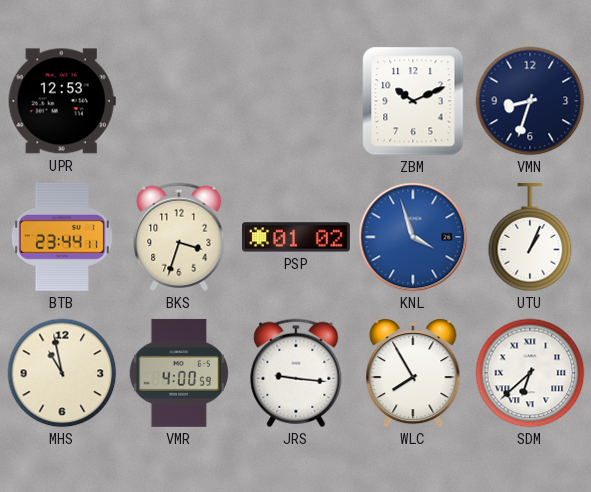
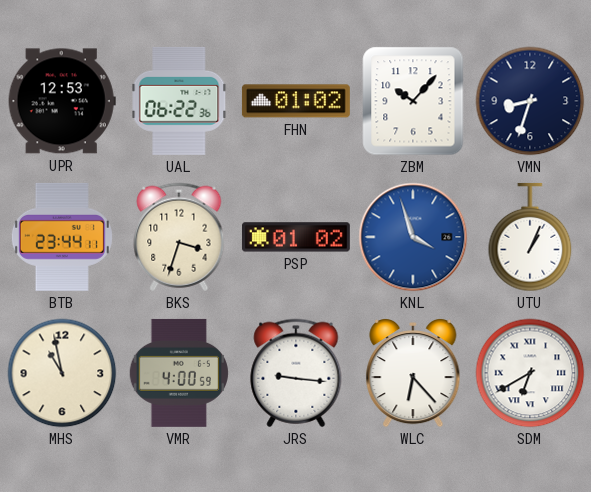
UAL: none -> 06:22
FHN: none -> 01:02
ZBM: 10:11 -> 10:07
WLC: 7:55 -> 6:23
SDM: 6:38 -> 6:40
